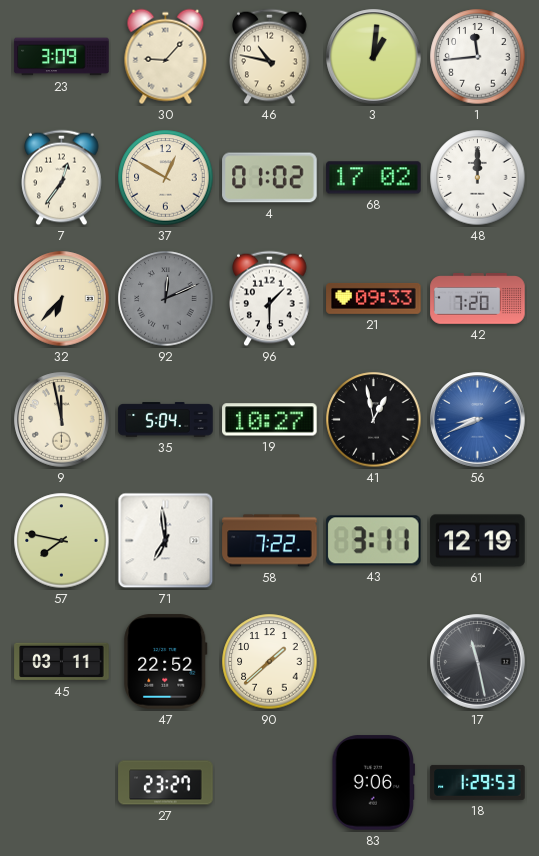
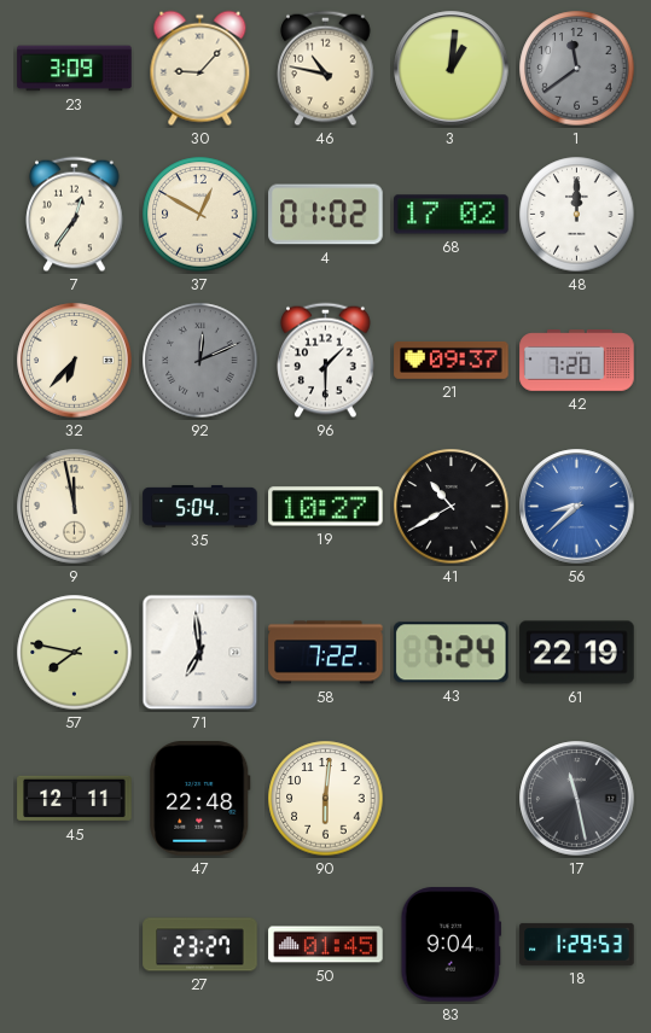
1: 11:44 -> 11:39
1 dial: white -> grey
21: 09:33 -> 09:37
41: 12:58 -> 10:40
56: 8:41 -> 8:38
43: 3:11 -> 7:24
61: 12:19 -> 22:19
45: 03:11 -> 12:11
47: 22:52 -> 22:48
90: 1:38 -> 6:01
50: none -> 01:45
83: 9:06 -> 9:04
